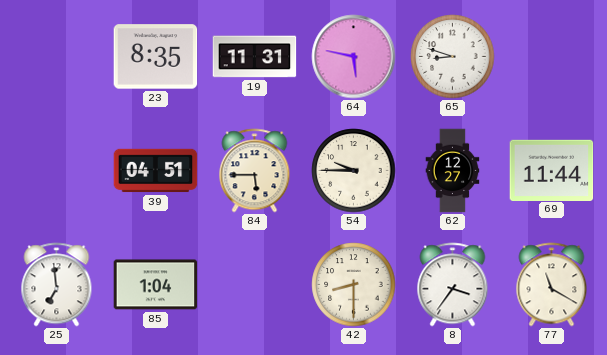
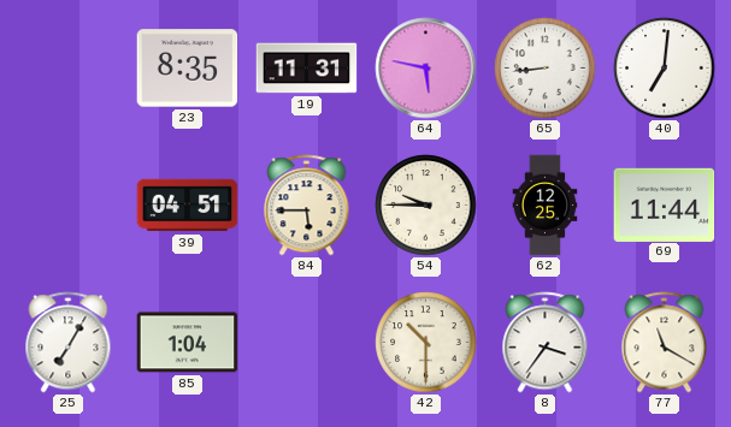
65: 8:48 -> 8:44
40: none -> 7:01
62: 12:27 -> 12:25
25: 6:59 -> 7:05
42: 8:30 -> 10:30
